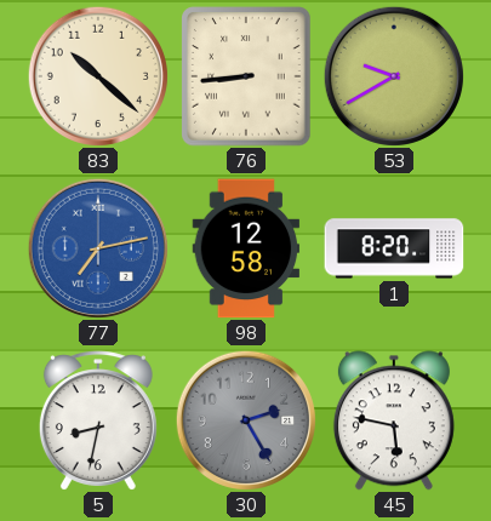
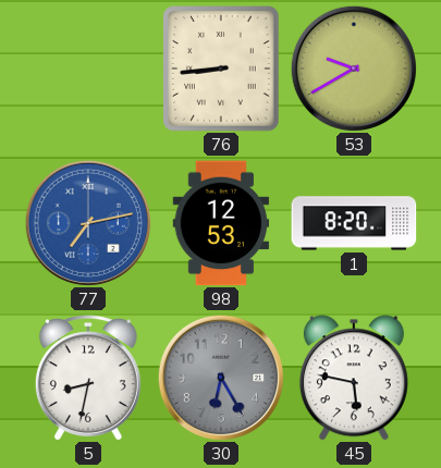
83: 10:22 -> none
98: 12:58 -> 12:53
30: 2:25 -> 6:25
